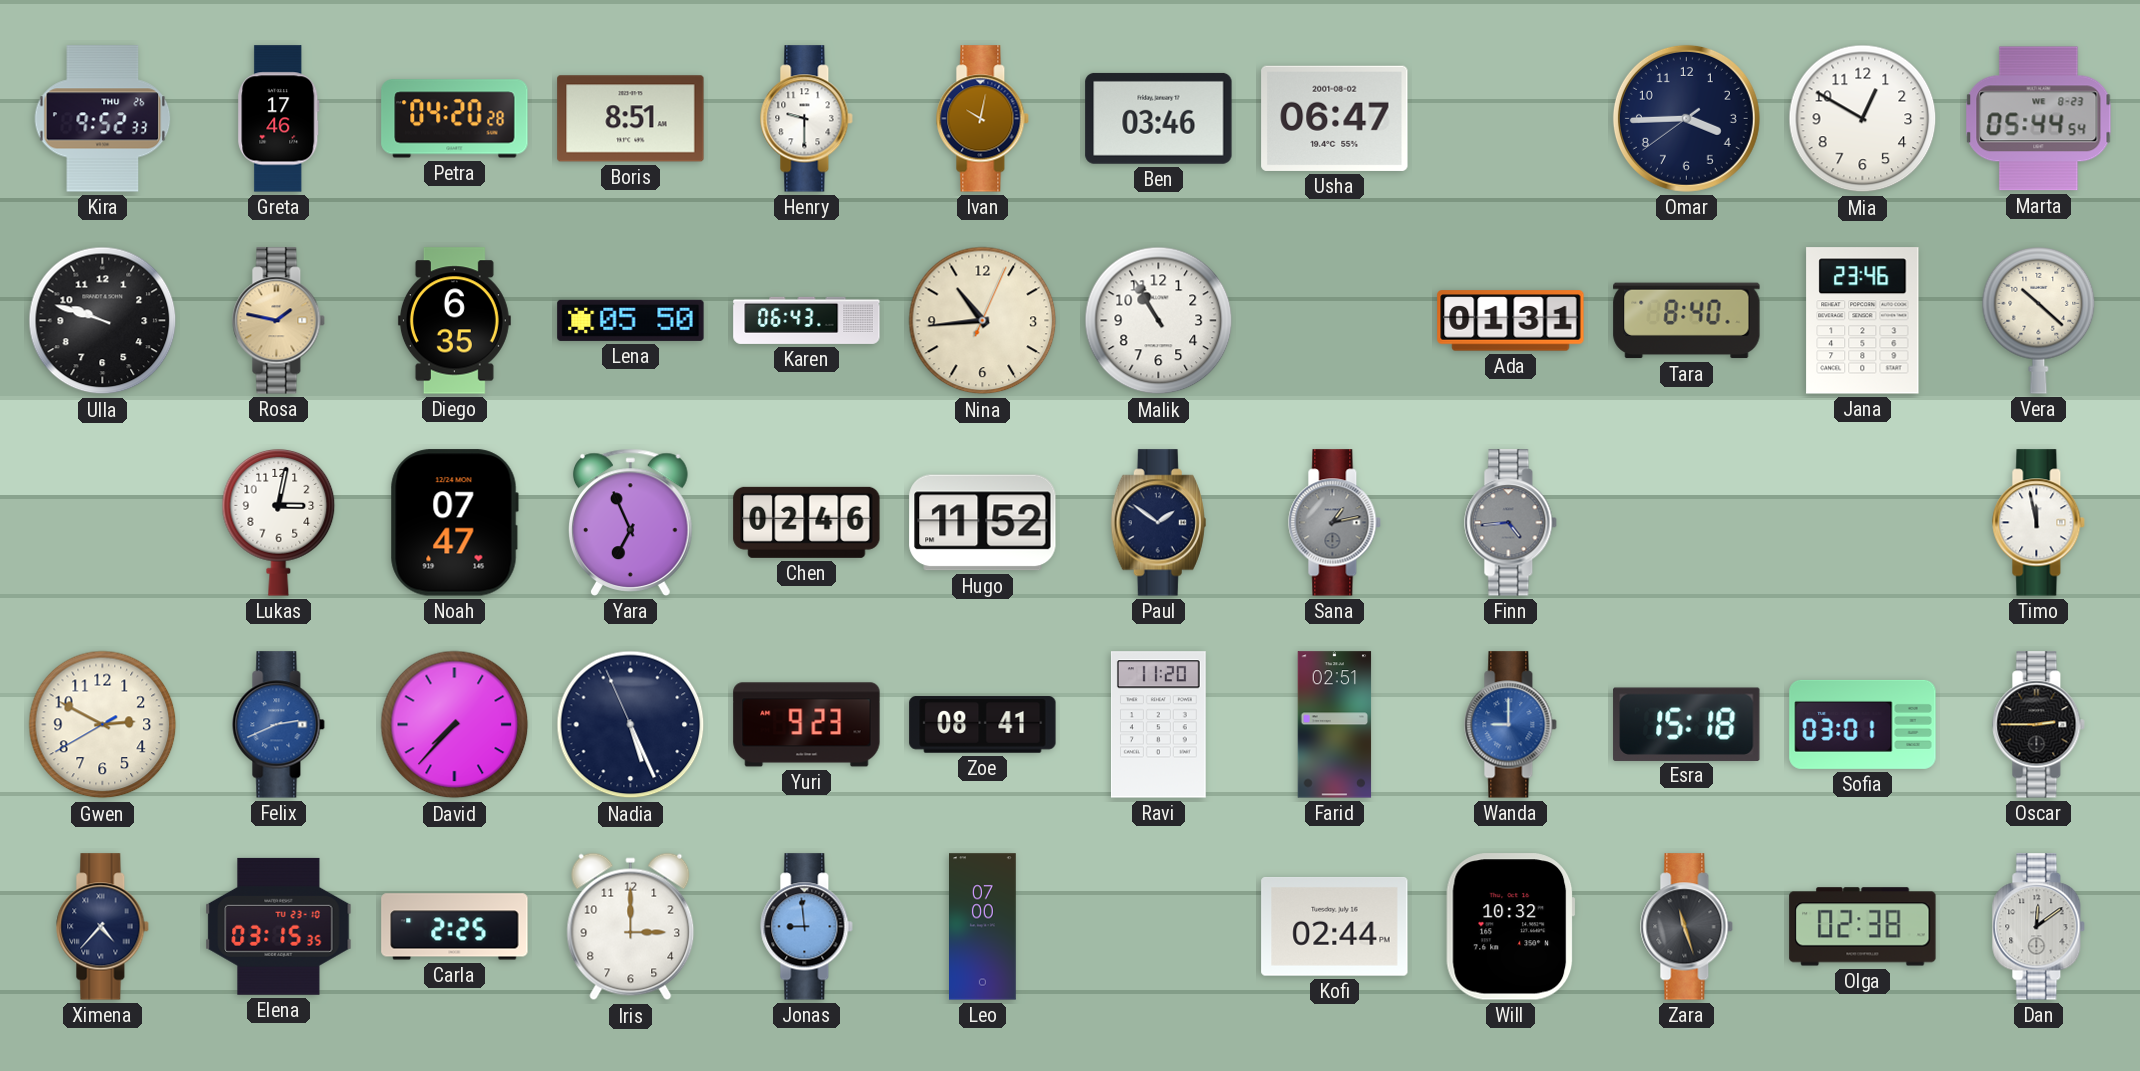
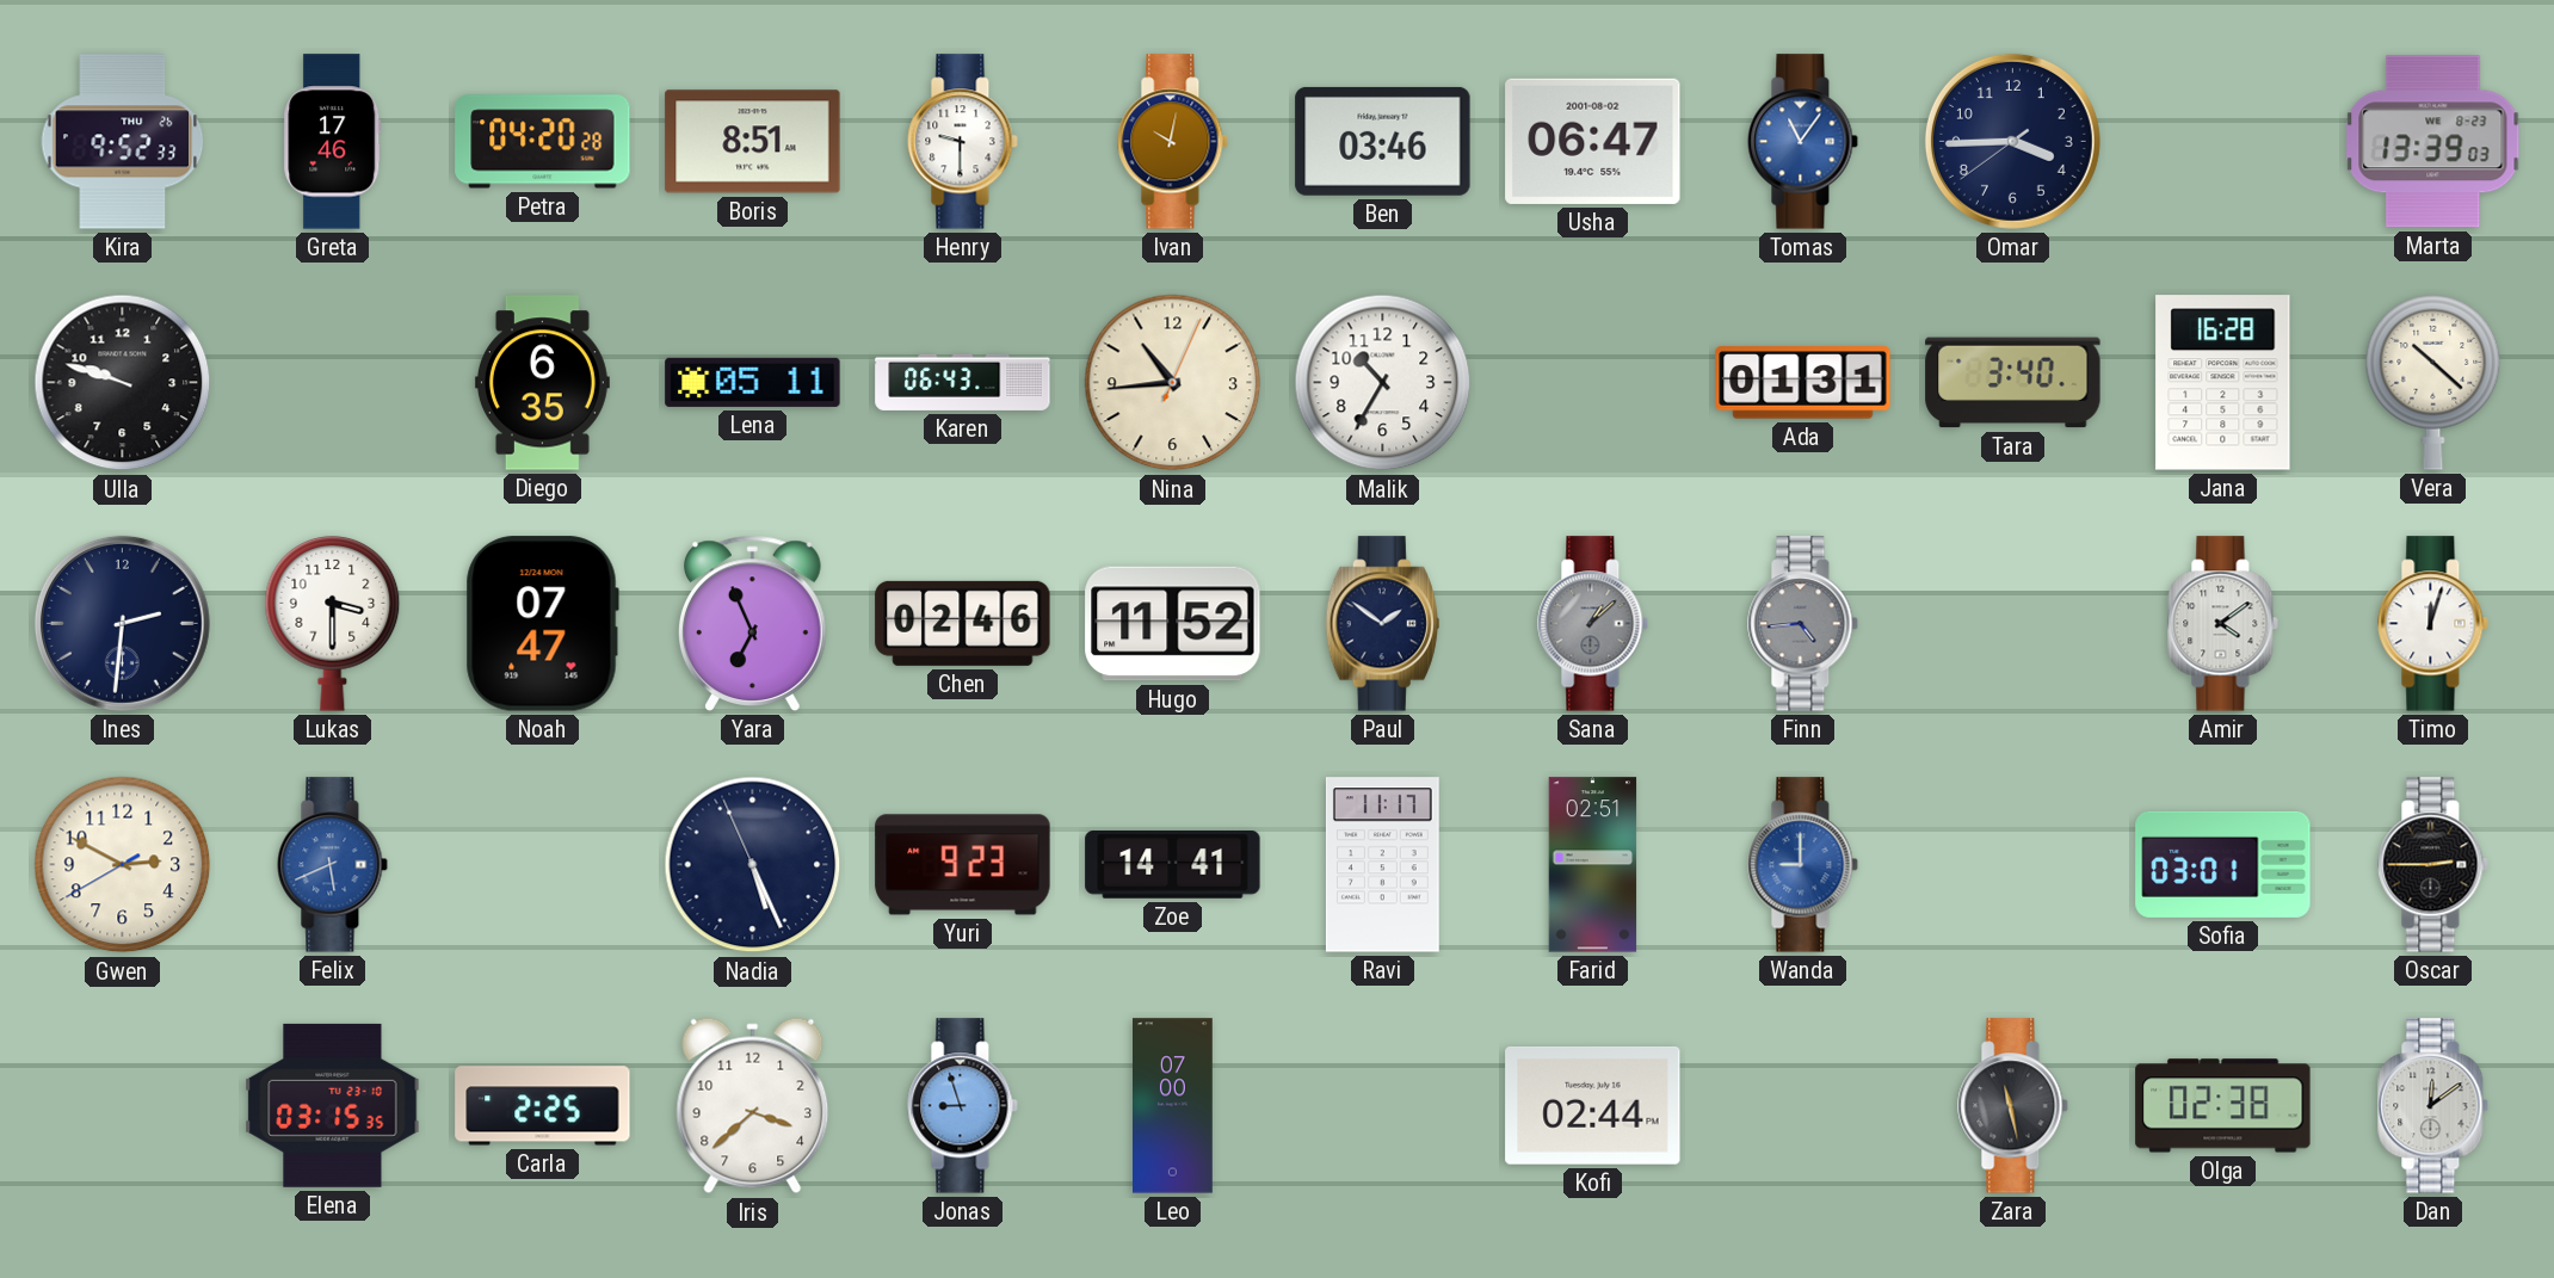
Tomas: none -> 11:06
Mia: 12:50 -> none
Marta: 05:44 -> 13:39
Rosa: 1:47 -> none
Lena: 05:50 -> 05:11
Malik: 10:55 -> 10:35
Tara: 8:40 -> 3:40
Jana: 23:46 -> 16:28
Ines: none -> 2:31
Lukas: 3:02 -> 3:30
Sana: 1:13 -> 1:08
Amir: none -> 4:09
Timo: 11:58 -> 12:03
Felix: 2:41 -> 5:41
David: 7:37 -> none
Zoe: 08:41 -> 14:41
Ravi: 11:20 -> 11:17
Esra: 15:18 -> none
Ximena: 4:37 -> none
Iris: 3:00 -> 3:38
Jonas: 8:59 -> 8:57
Will: 10:32 -> none
Zara: 11:27 -> 11:28
